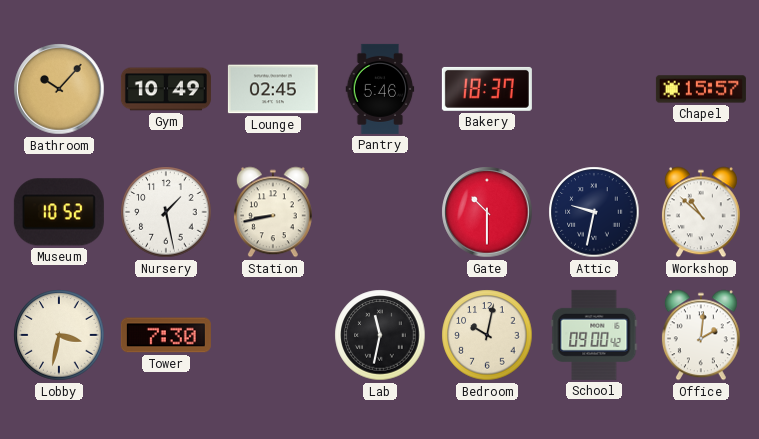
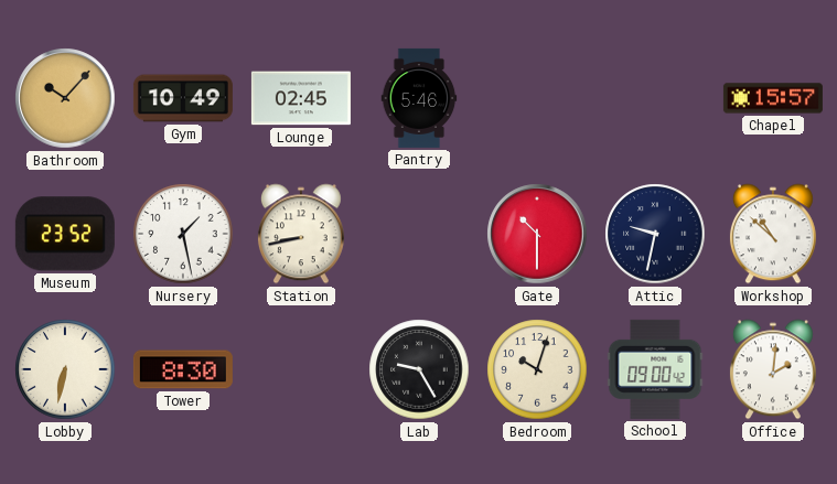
Bakery: 18:37 -> none
Museum: 10:52 -> 23:52
Lobby: 3:32 -> 6:32
Tower: 7:30 -> 8:30
Lab: 11:32 -> 9:25
Bedroom: 10:02 -> 10:03
